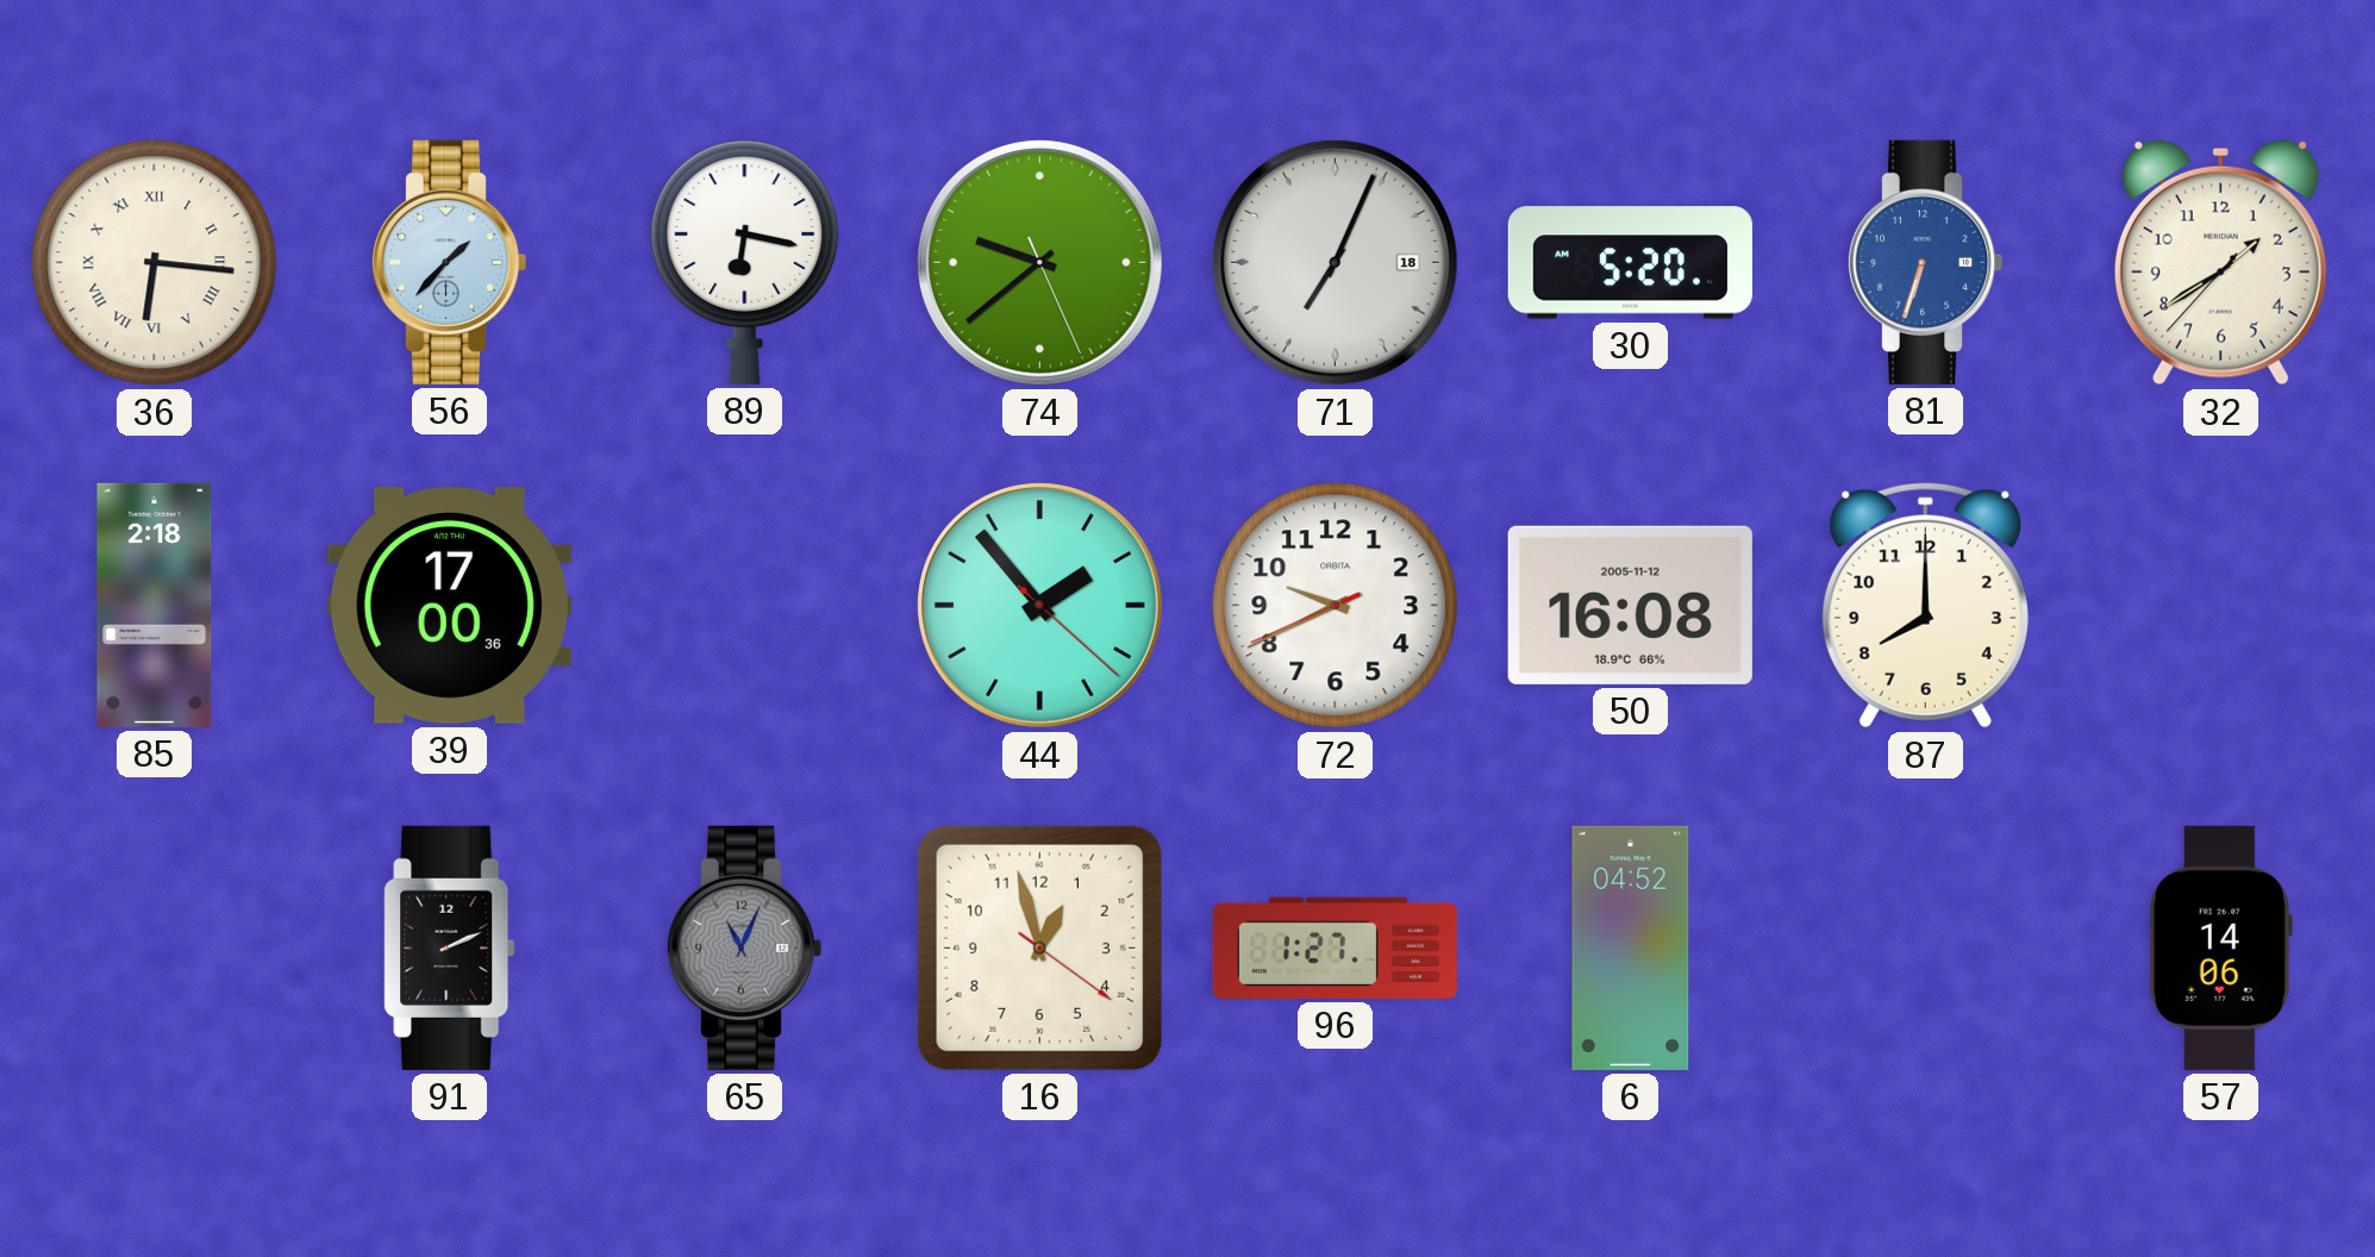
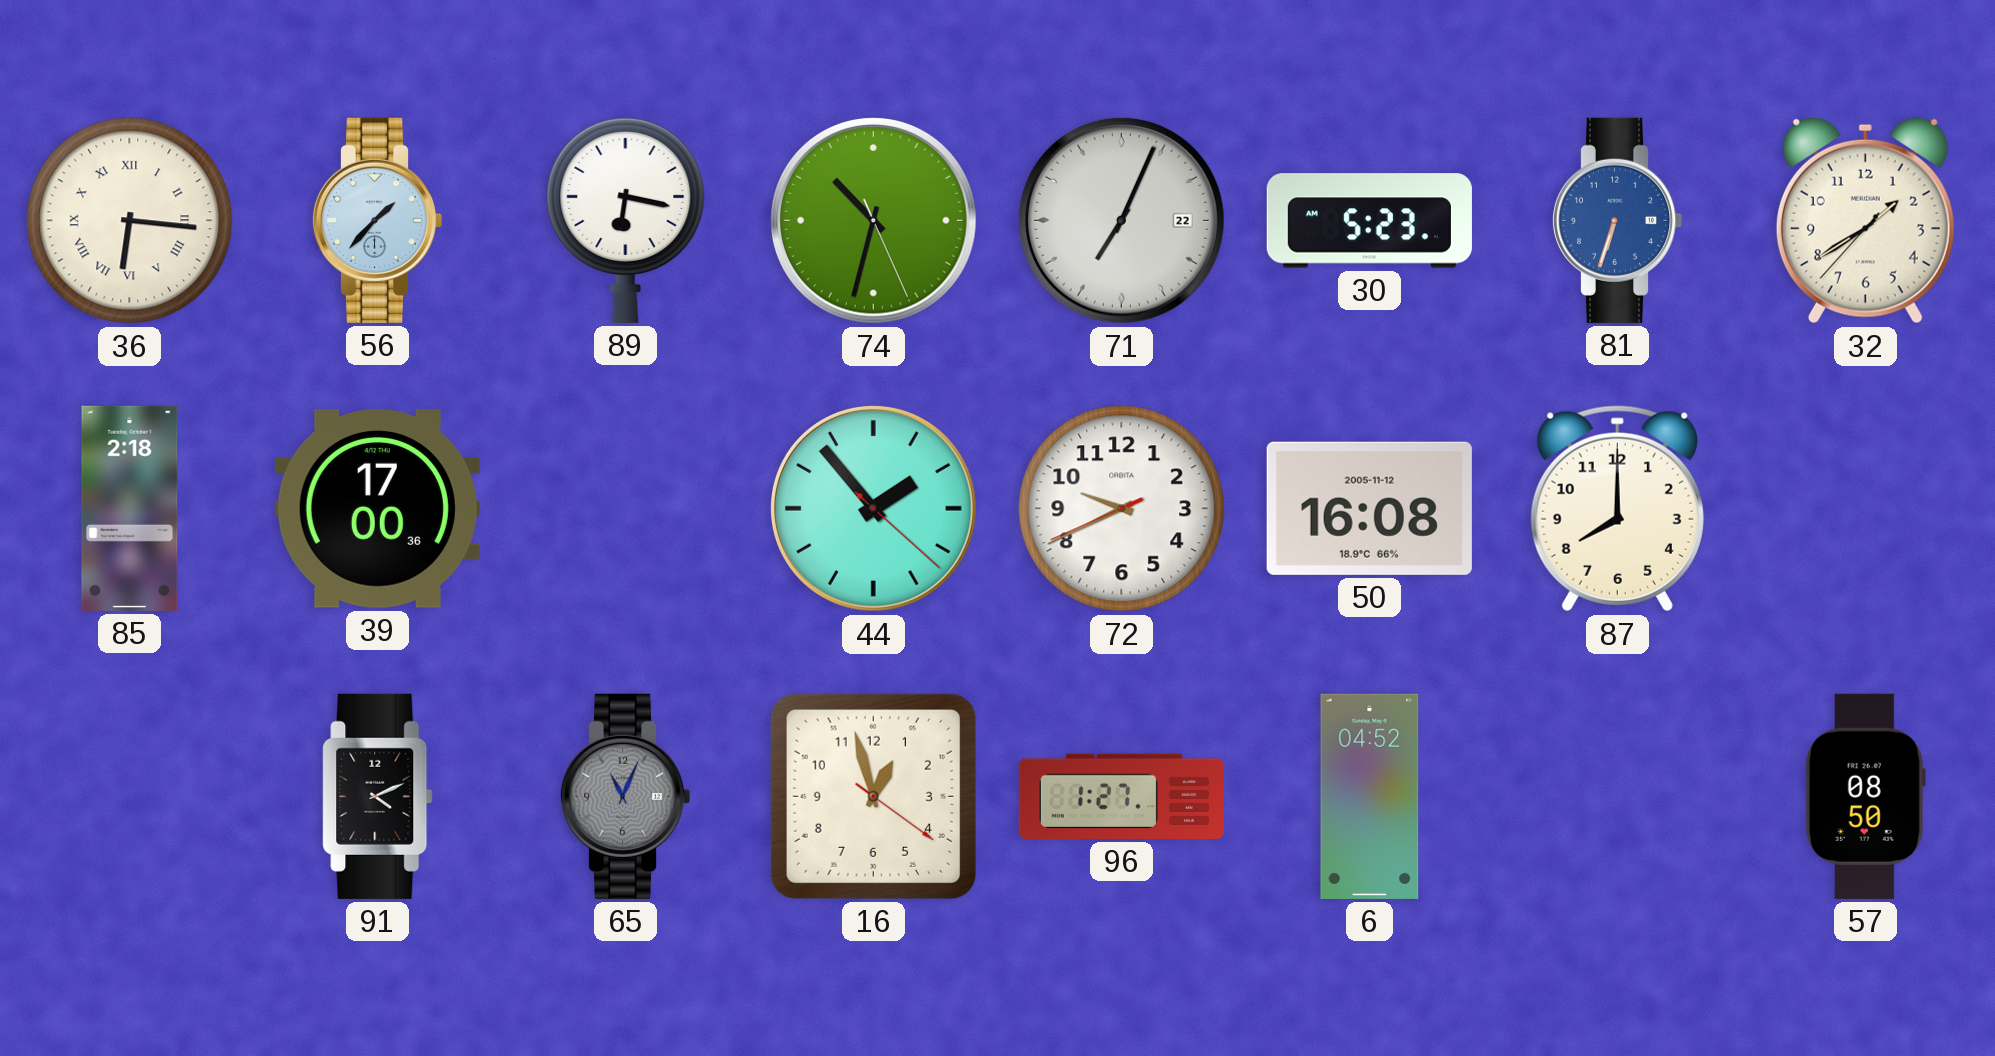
74: 9:38 -> 10:32
71 date: 18 -> 22
30: 5:20 -> 5:23
91: 2:11 -> 4:11
57: 14:06 -> 08:50
